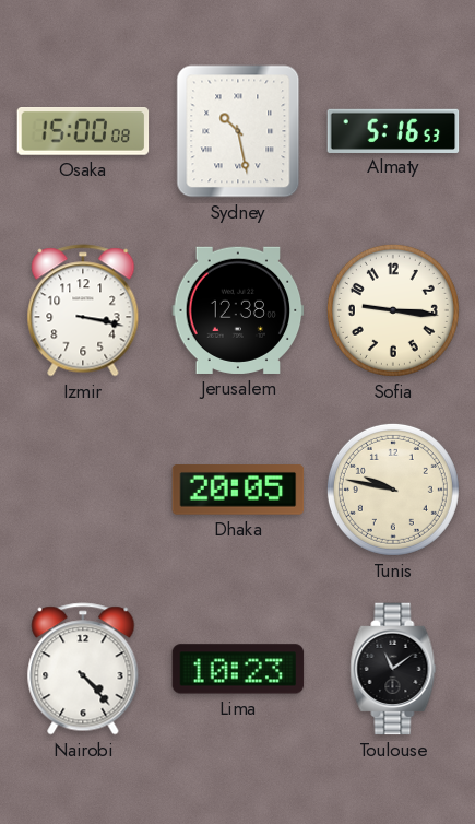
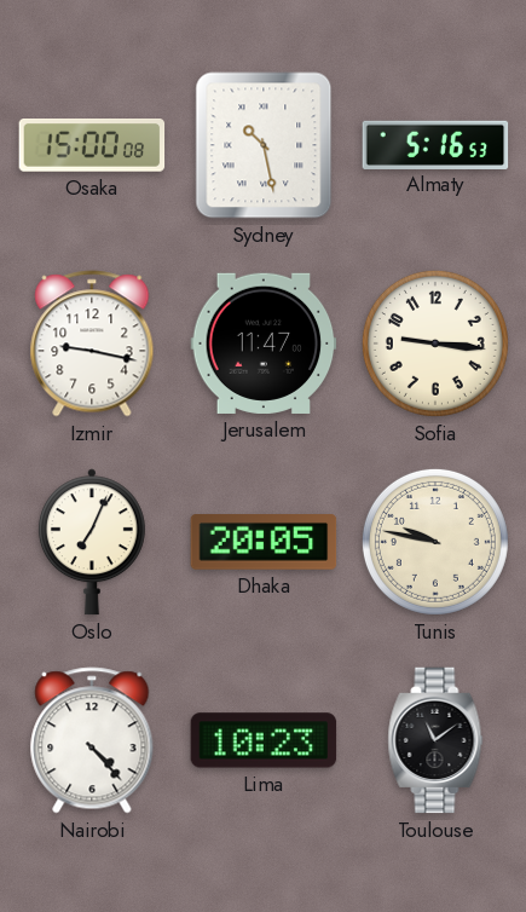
Izmir: 3:17 -> 9:17
Jerusalem: 12:38 -> 11:47
Oslo: none -> 7:04
